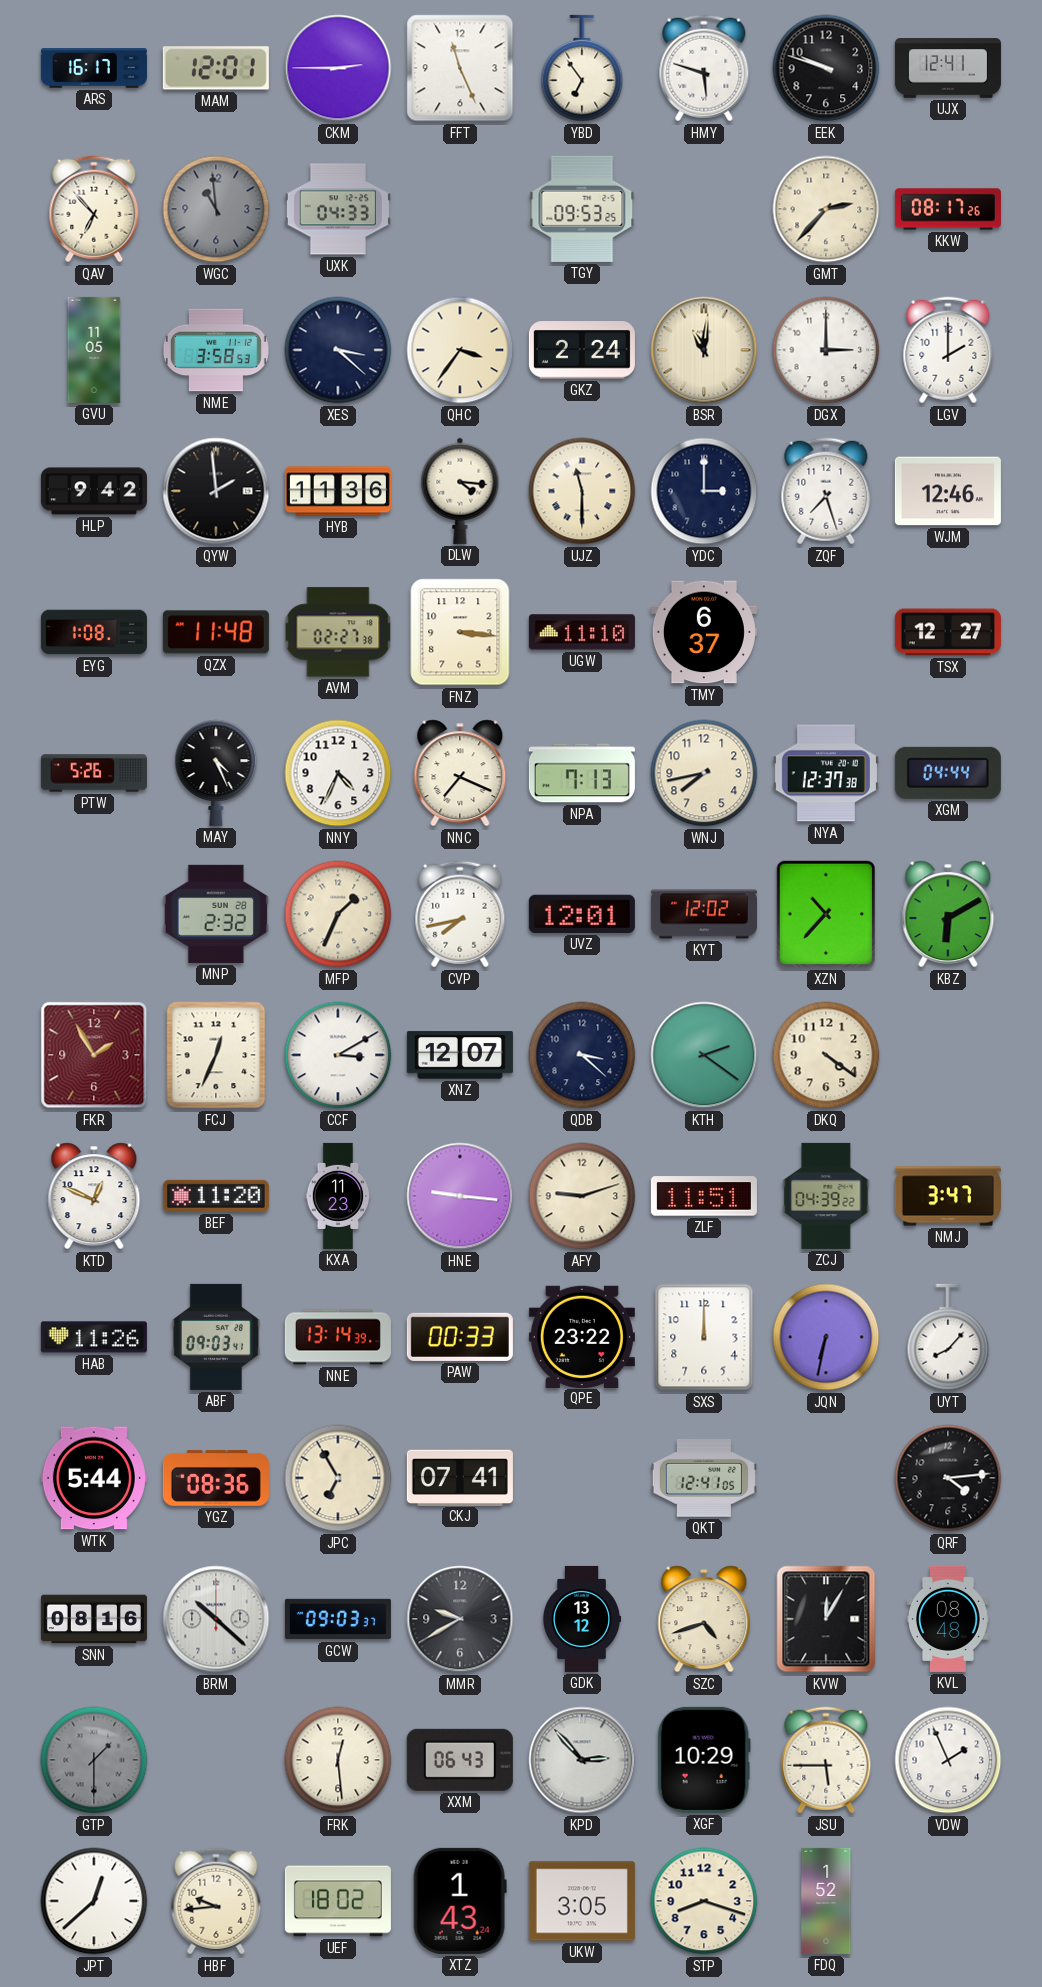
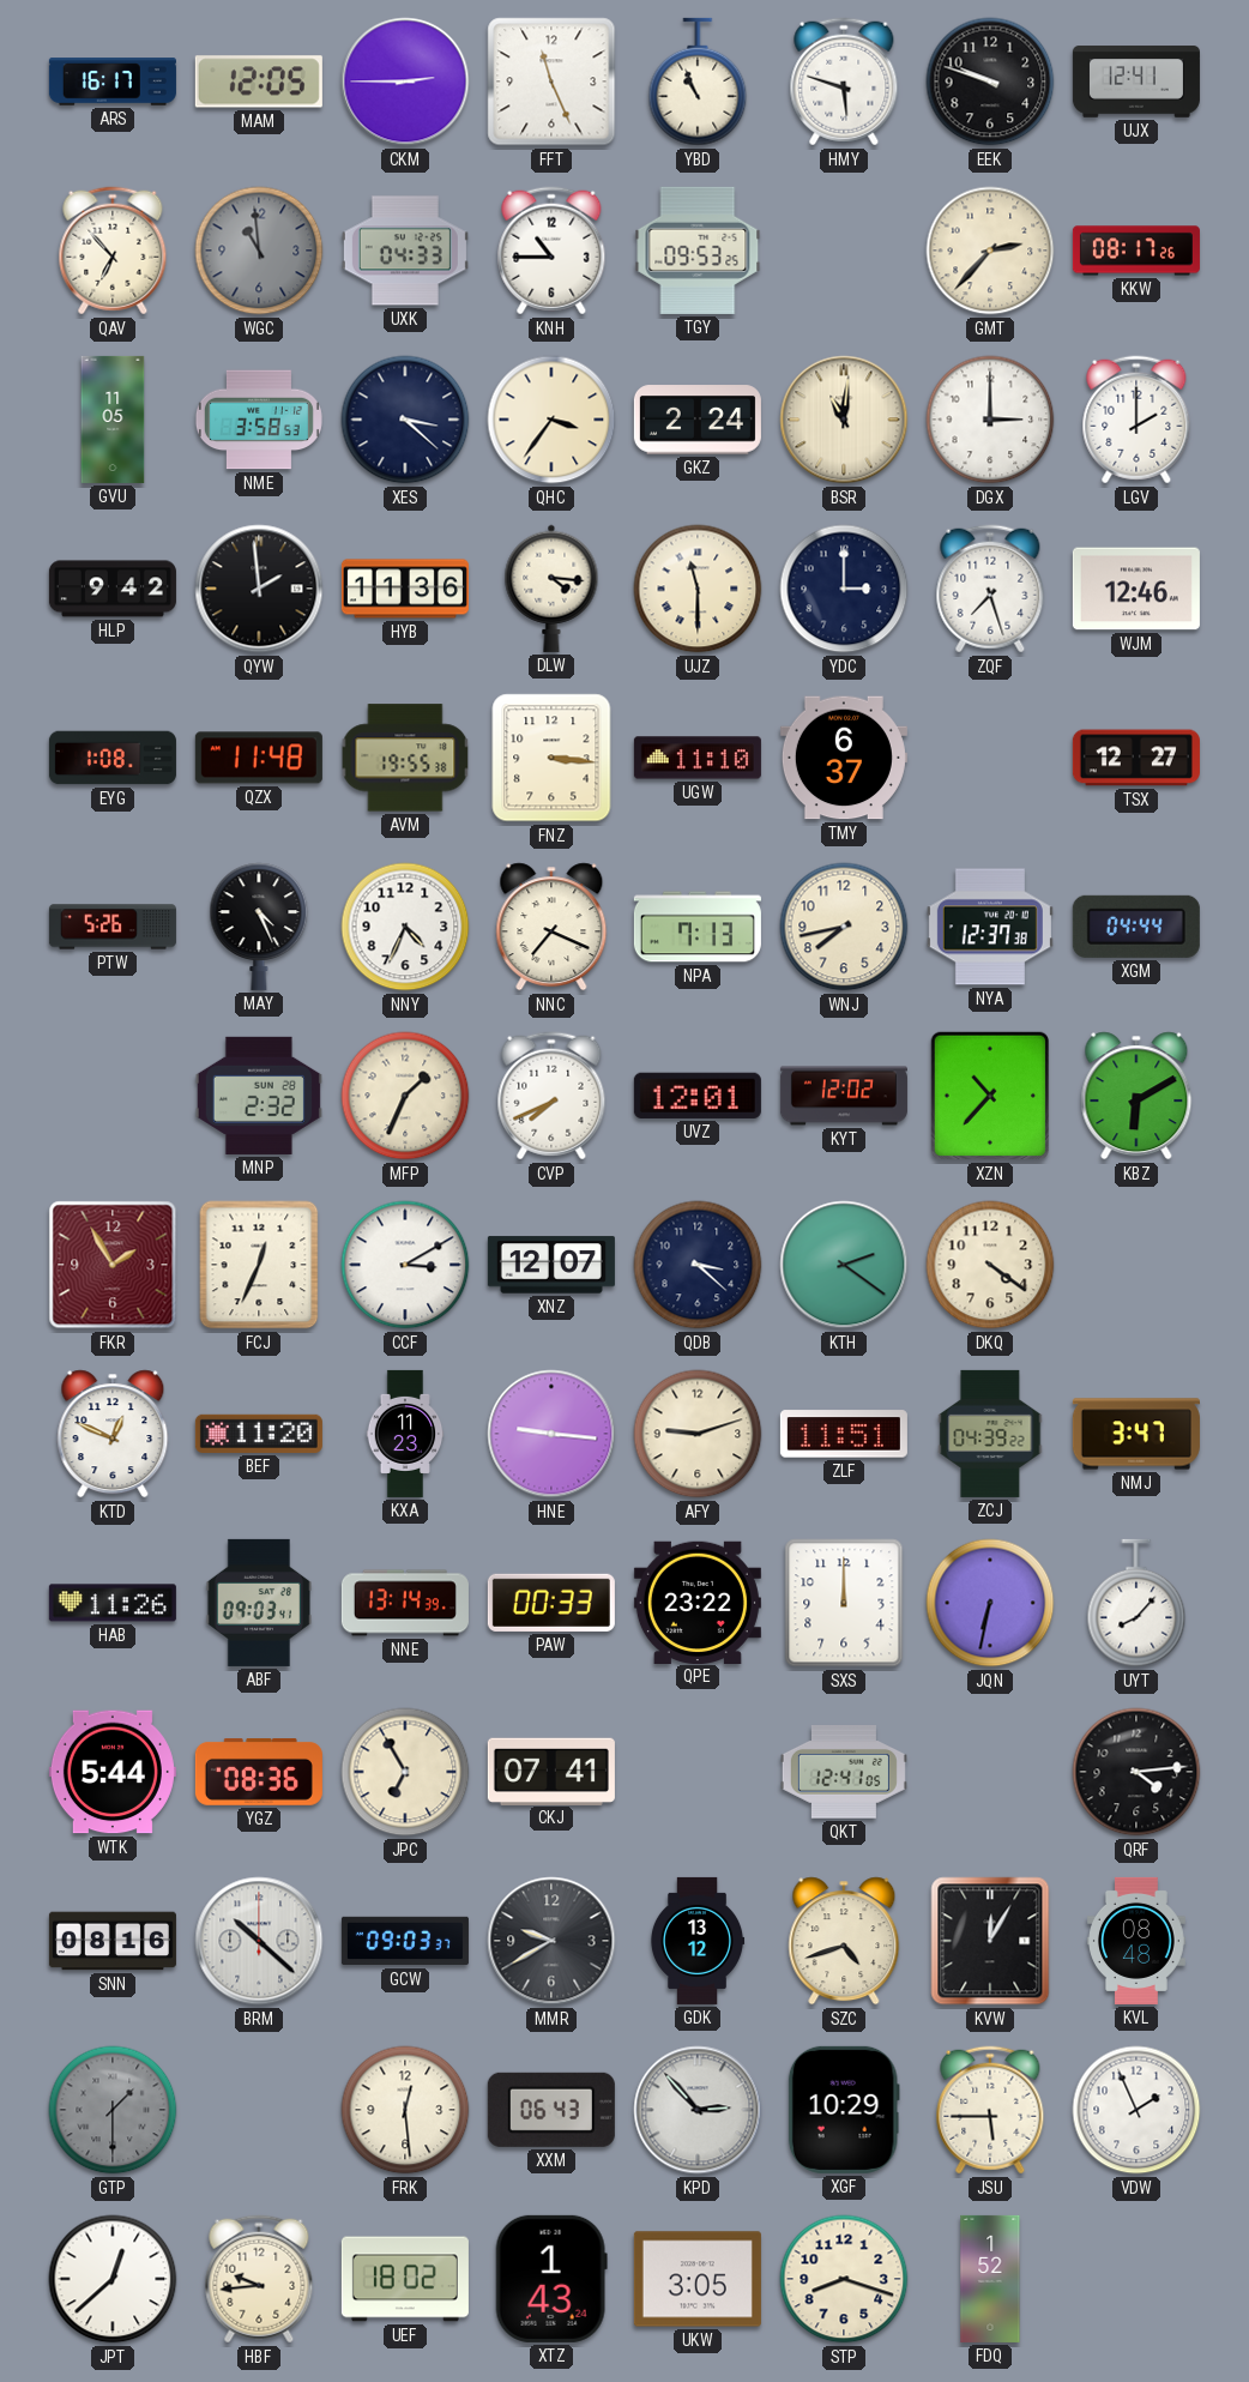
MAM: 12:01 -> 12:05
YBD: 6:54 -> 10:56
KNH: none -> 10:45
AVM: 02:27 -> 19:55
CVP: 7:43 -> 7:41
